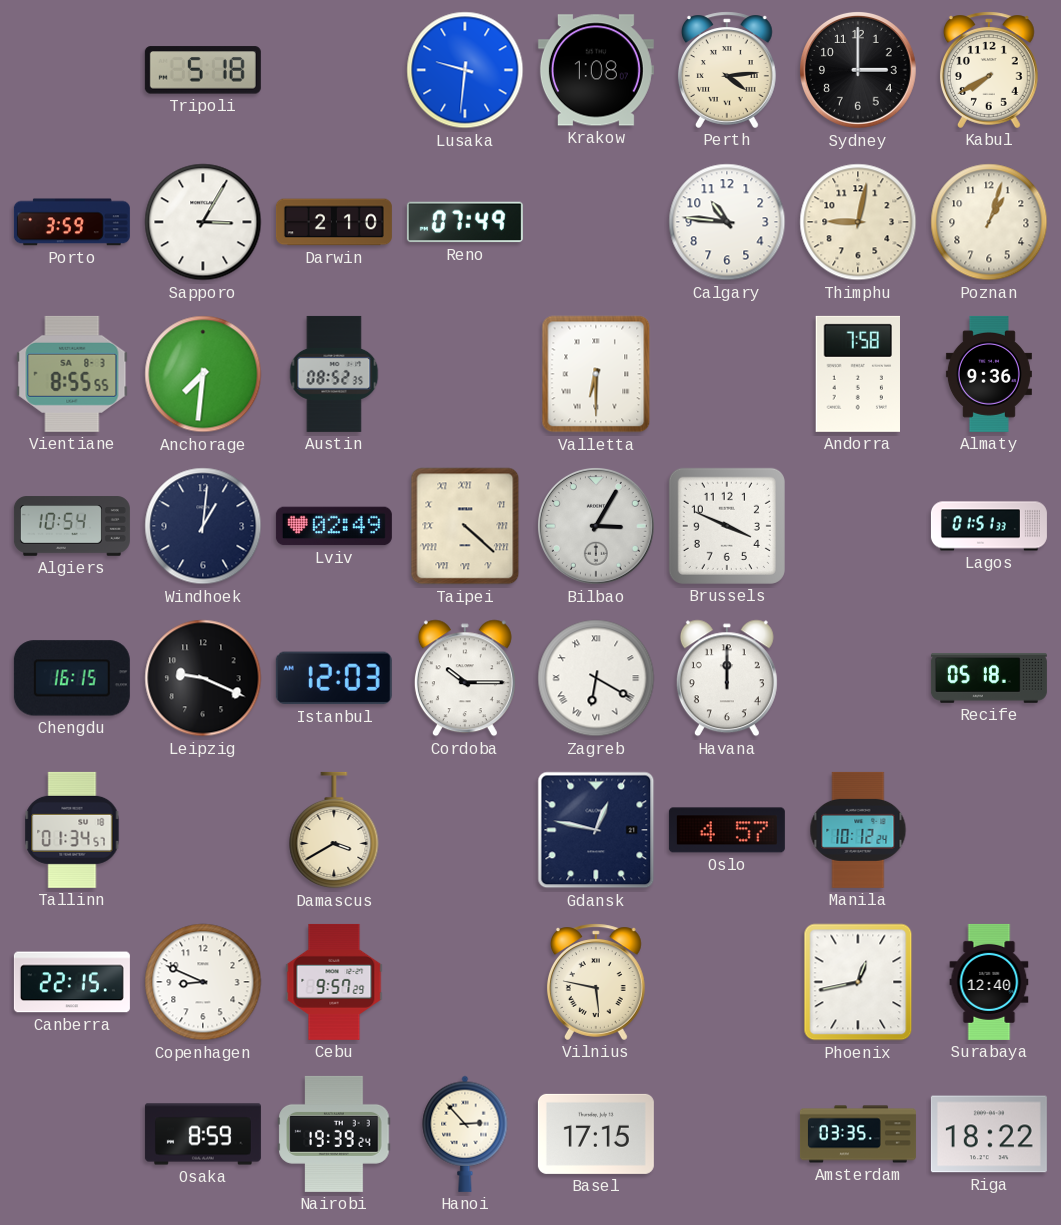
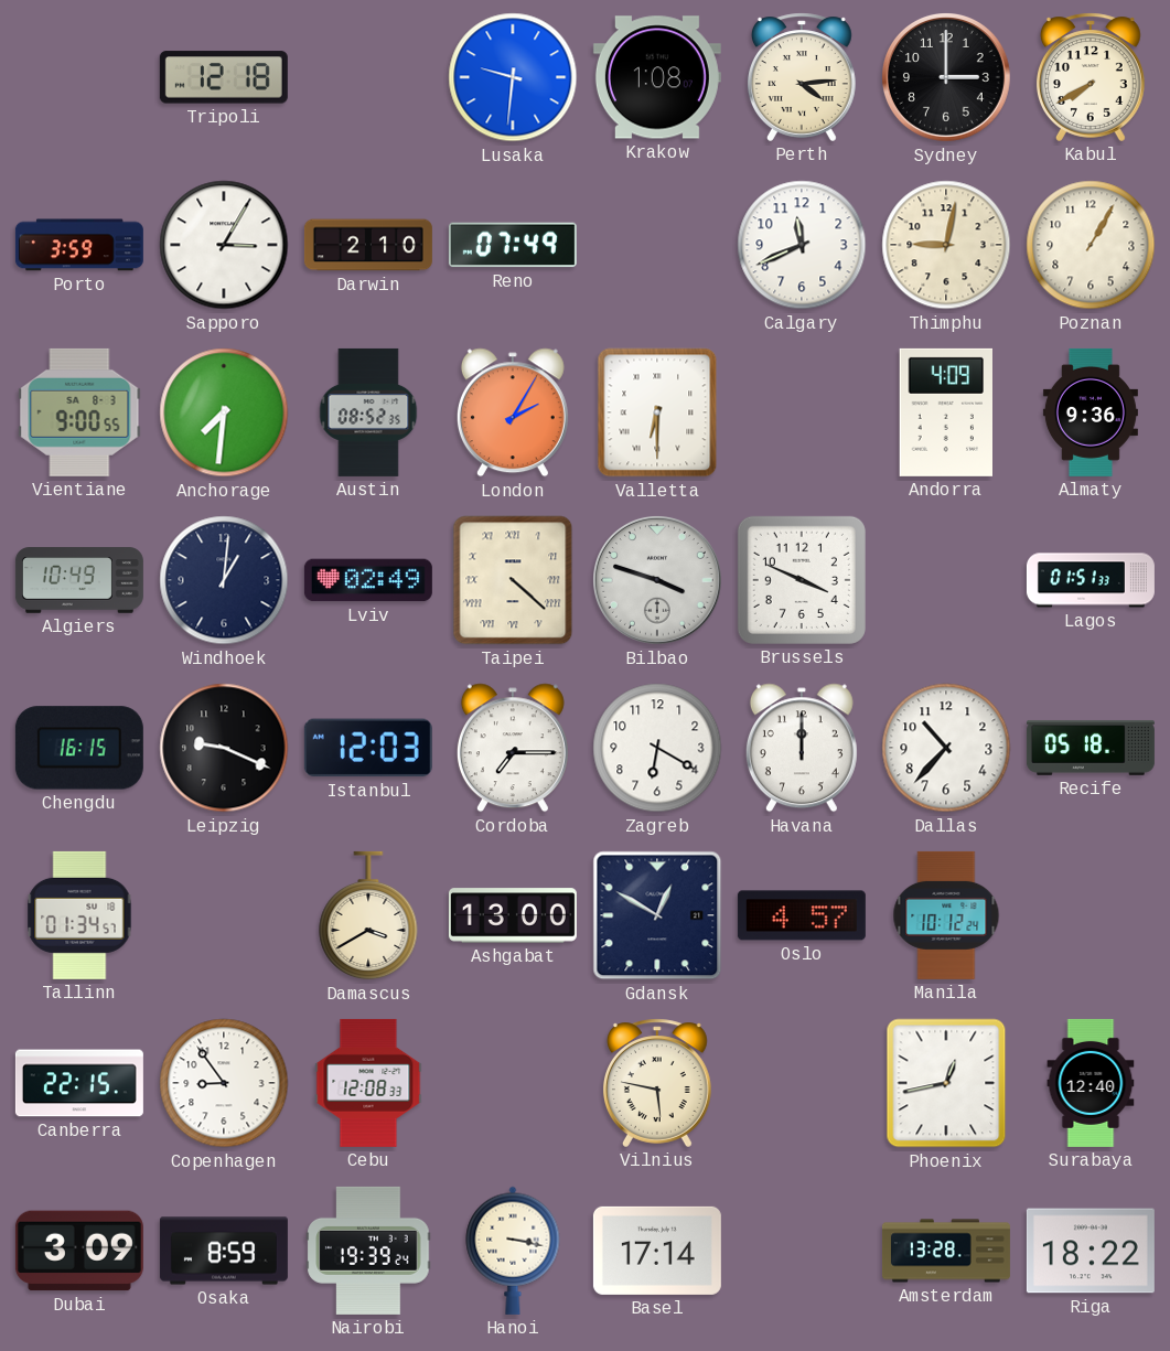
Tripoli: 5:18 -> 12:18
Calgary: 10:46 -> 11:41
Poznan: 1:03 -> 1:05
Vientiane: 8:55 -> 9:00
London: none -> 2:05
Andorra: 7:58 -> 4:09
Algiers: 10:54 -> 10:49
Bilbao: 3:05 -> 3:48
Cordoba: 10:15 -> 7:15
Zagreb numerals: Roman -> Arabic
Dallas: none -> 10:37
Ashgabat: none -> 13:00
Gdansk: 12:47 -> 12:50
Copenhagen: 8:49 -> 8:54
Cebu: 9:57 -> 12:08
Dubai: none -> 3:09
Hanoi: 2:53 -> 3:17
Basel: 17:15 -> 17:14
Amsterdam: 03:35 -> 13:28
